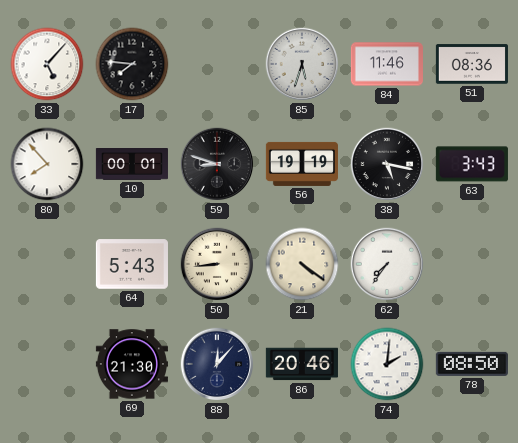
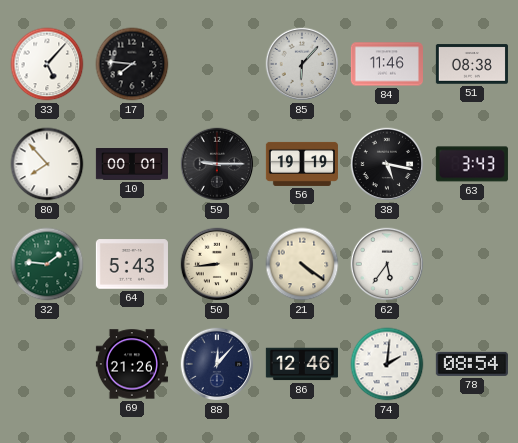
85: 5:33 -> 6:07
51: 08:36 -> 08:38
59: 8:48 -> 9:15
32: none -> 1:46
62: 7:36 -> 5:36
69: 21:30 -> 21:26
86: 20:46 -> 12:46
78: 08:50 -> 08:54
